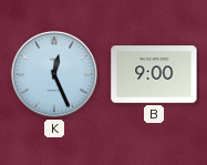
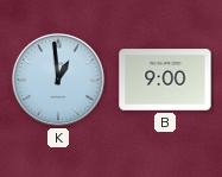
K: 12:26 -> 12:59
